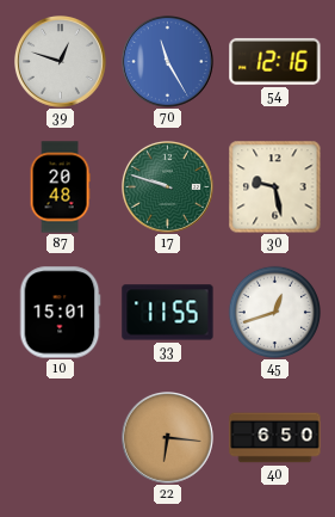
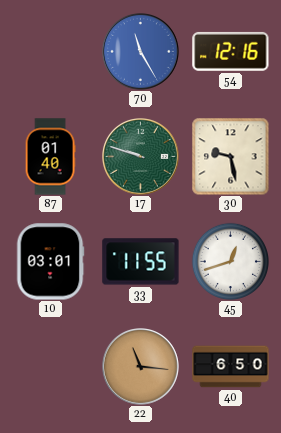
39: 12:48 -> none
87: 20:48 -> 01:40
10: 15:01 -> 03:01
22: 6:16 -> 11:16
